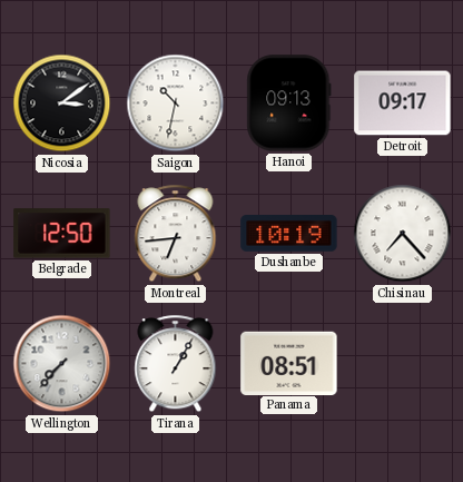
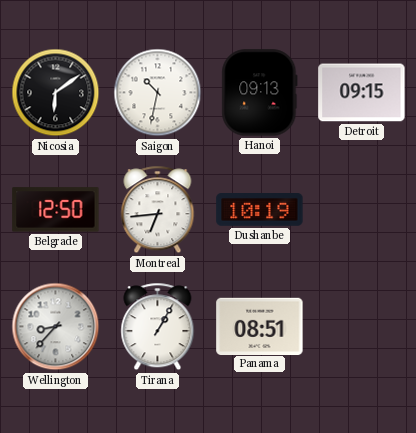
Nicosia: 3:09 -> 6:09
Detroit: 09:17 -> 09:15
Chisinau: 7:23 -> none
Wellington: 7:37 -> 8:37
